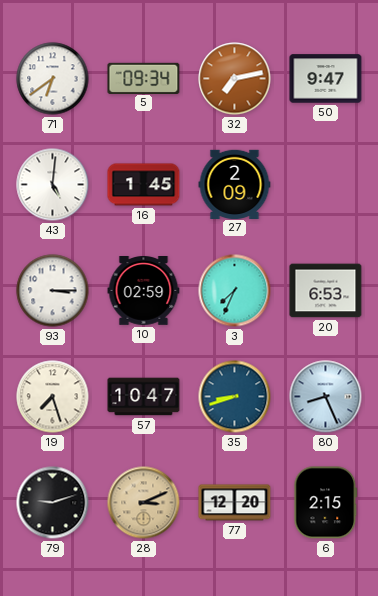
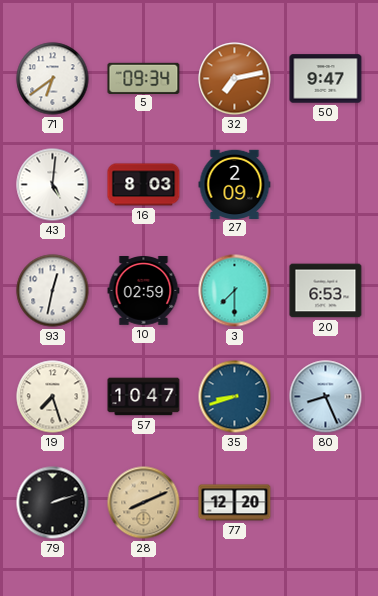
16: 1:45 -> 8:03
93: 3:15 -> 12:32
3: 7:34 -> 7:30
79: 9:12 -> 2:12
28: 3:11 -> 8:11
6: 2:15 -> none
